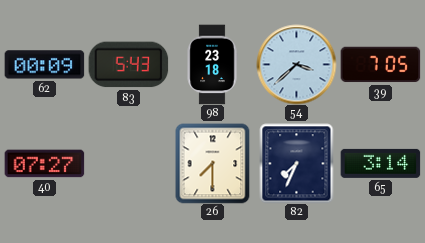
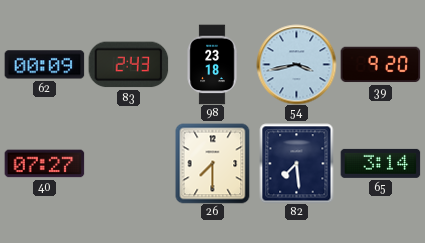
83: 5:43 -> 2:43
54: 3:38 -> 3:43
39: 7:05 -> 9:20
82: 7:34 -> 7:29
